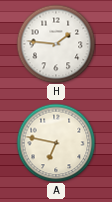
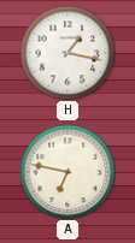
H: 1:46 -> 1:17
